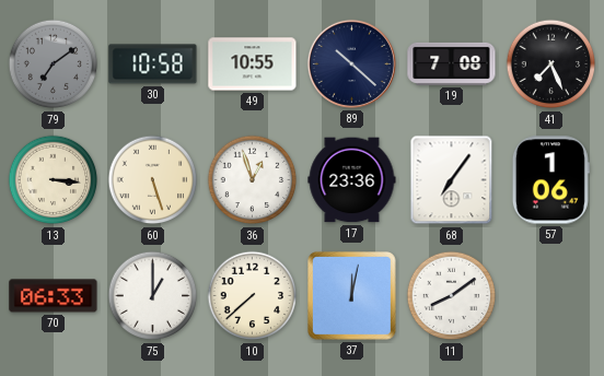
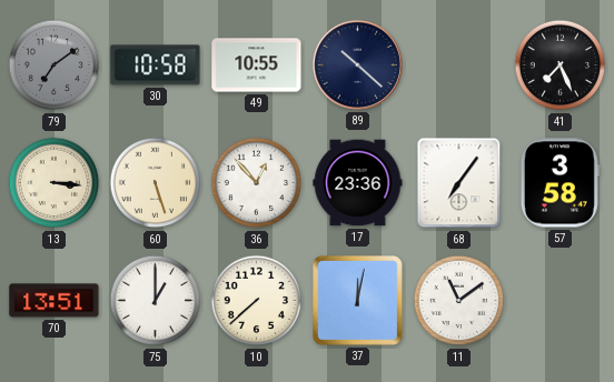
19: 7:08 -> none
36: 12:57 -> 12:53
57: 1:06 -> 3:58
70: 06:33 -> 13:51
11: 8:09 -> 11:09
